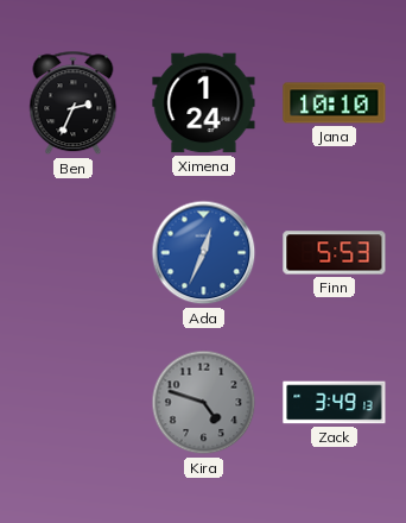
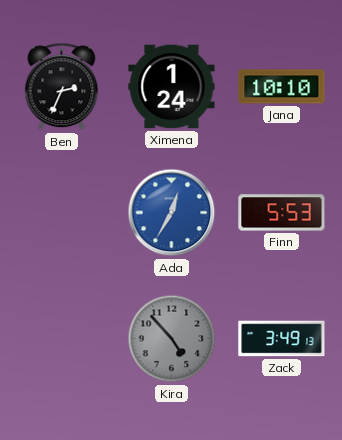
Ada: 12:34 -> 12:35
Kira: 4:48 -> 4:53
